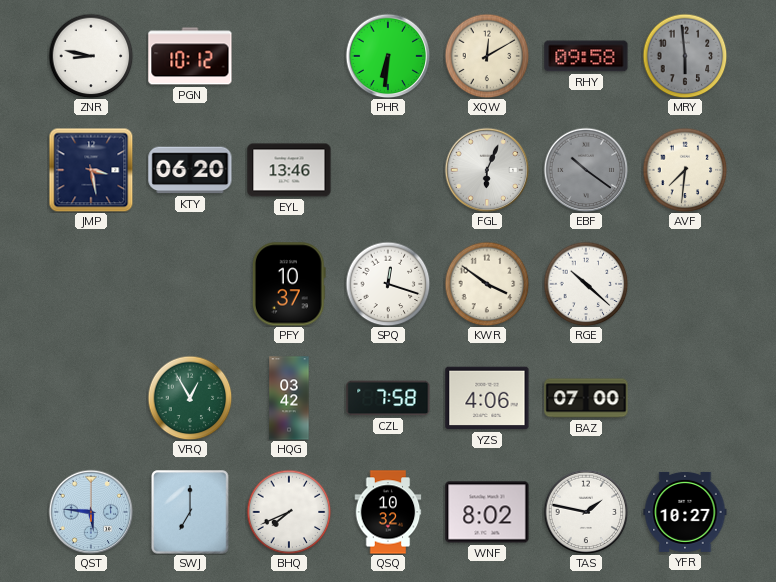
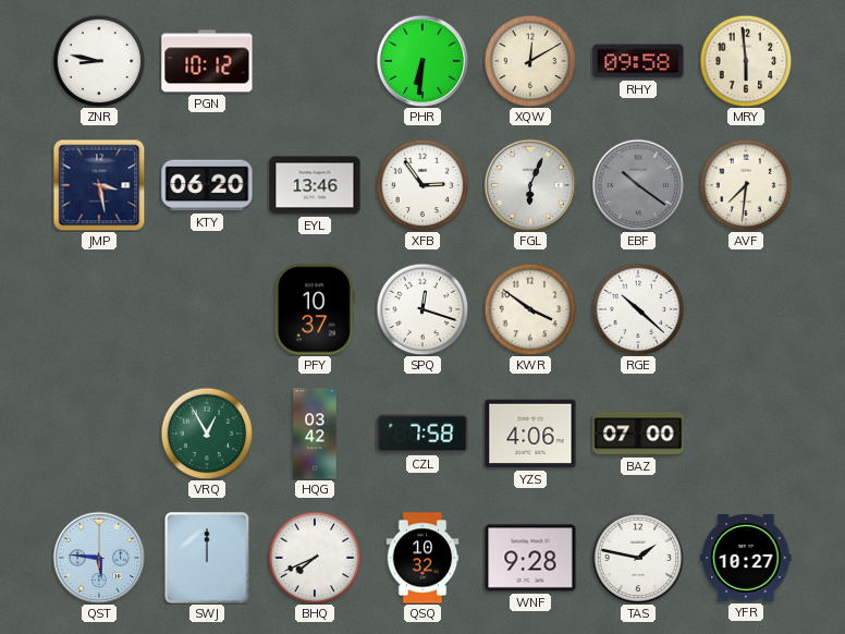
MRY dial: grey -> cream
XFB: none -> 2:54
SWJ: 7:00 -> 12:00
WNF: 8:02 -> 9:28
